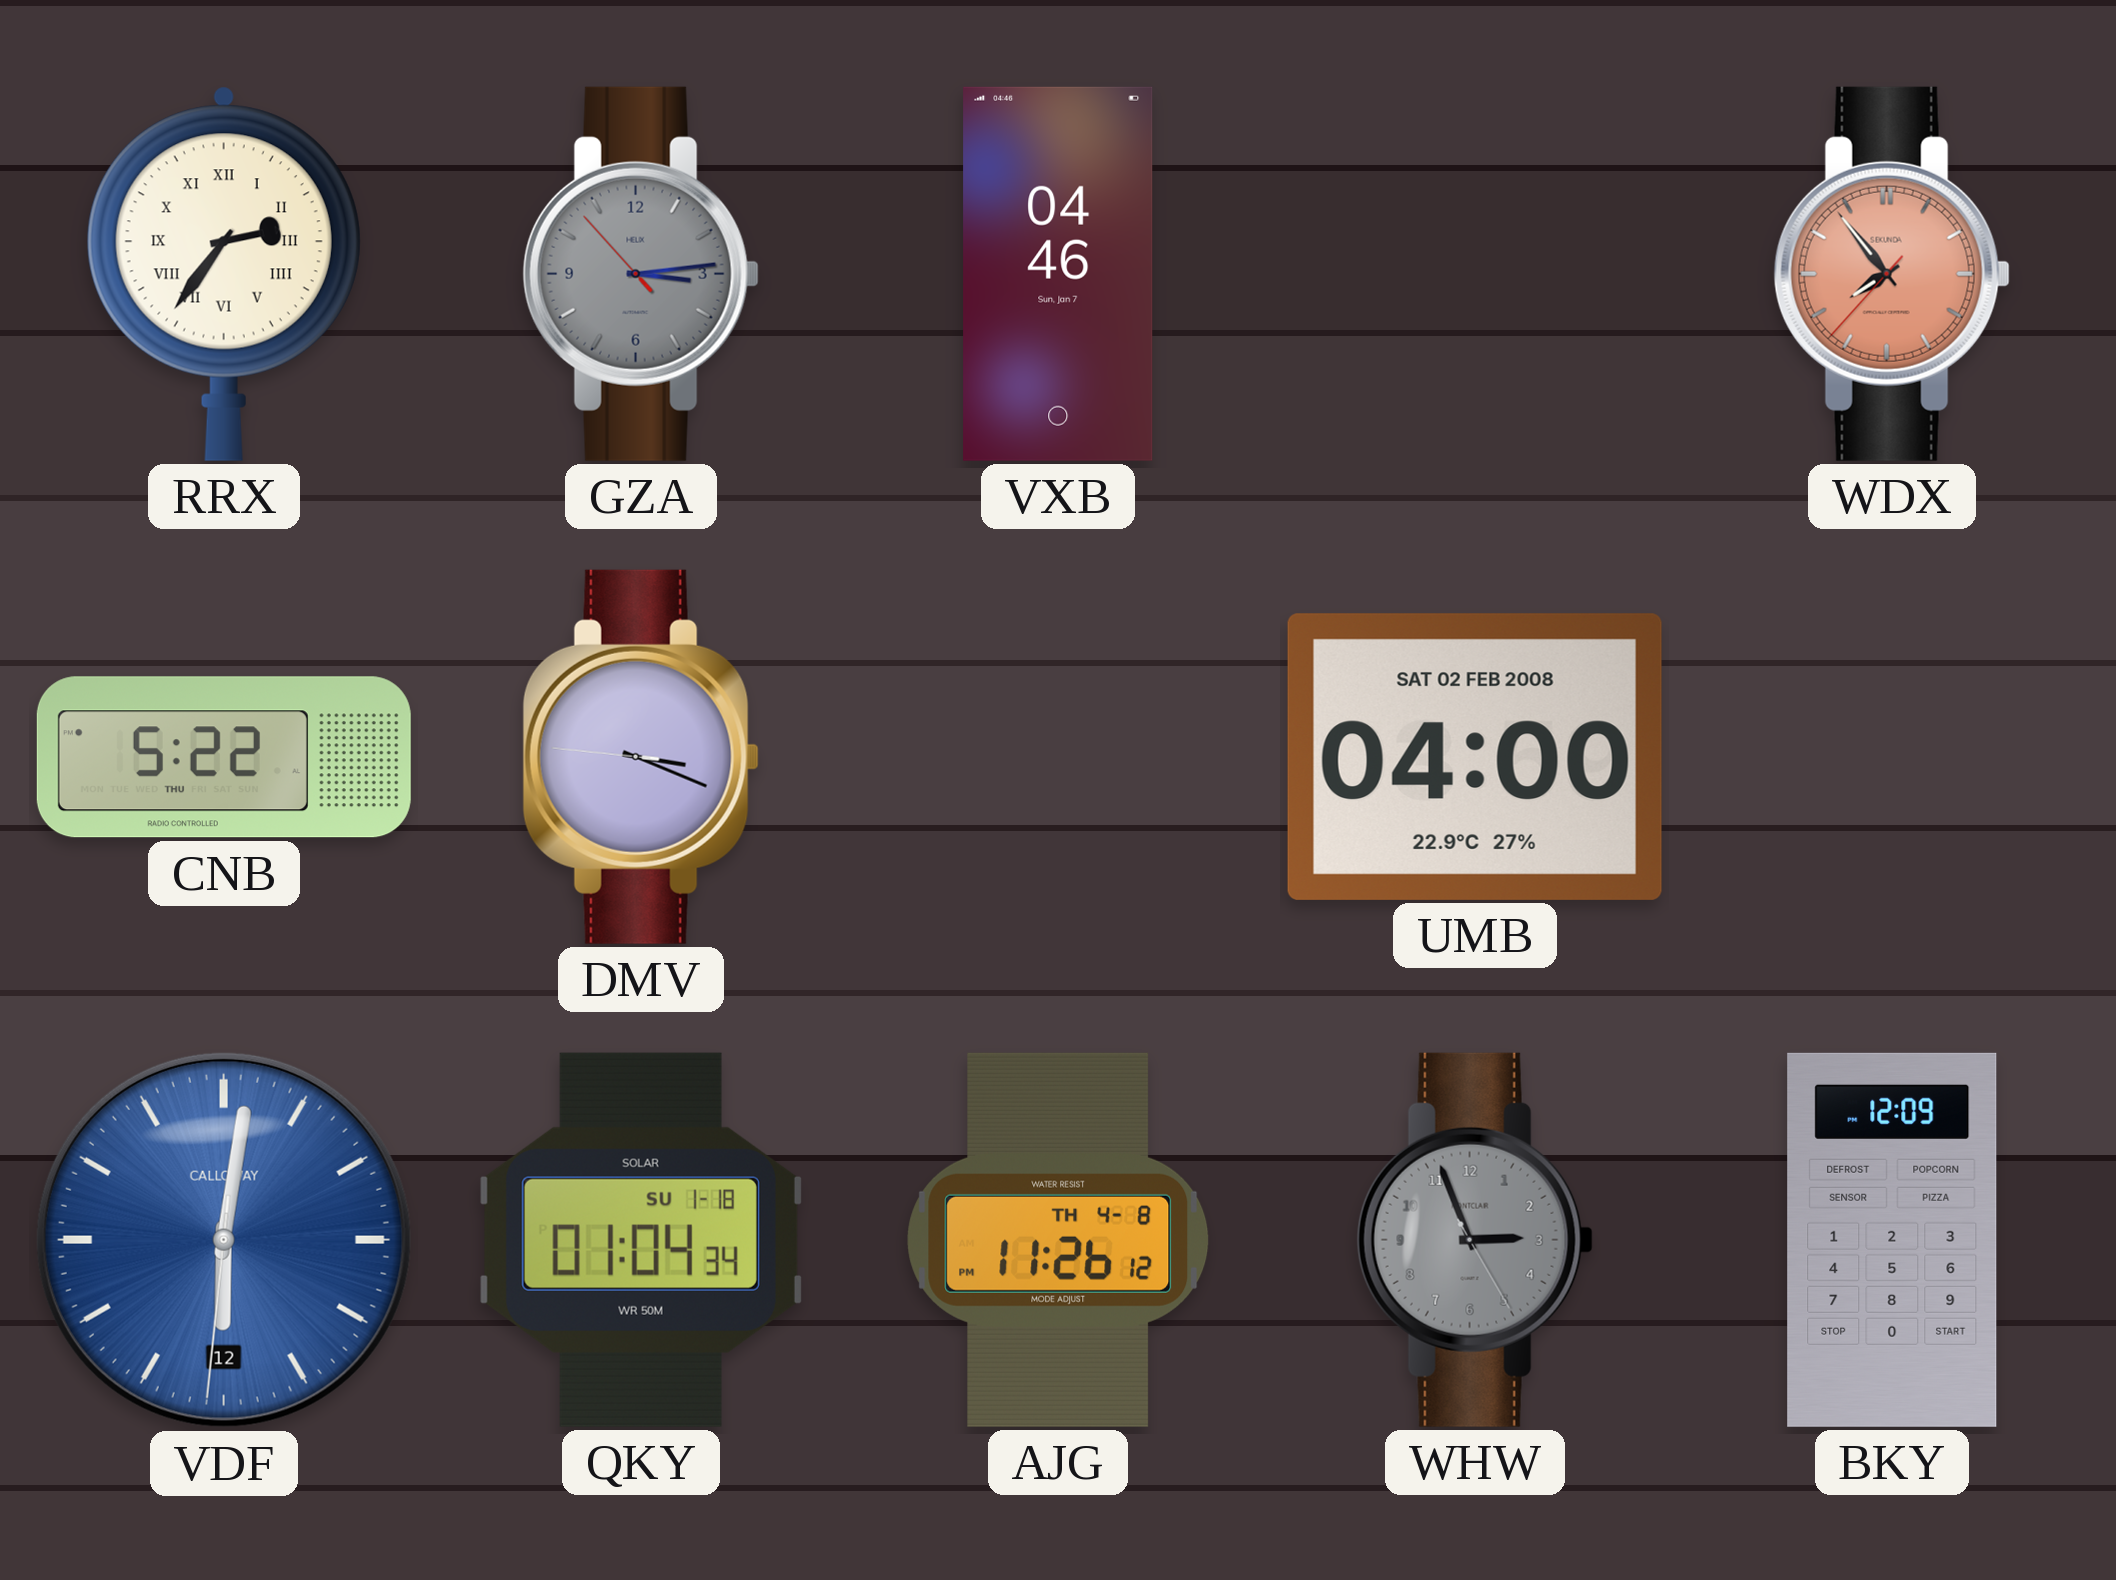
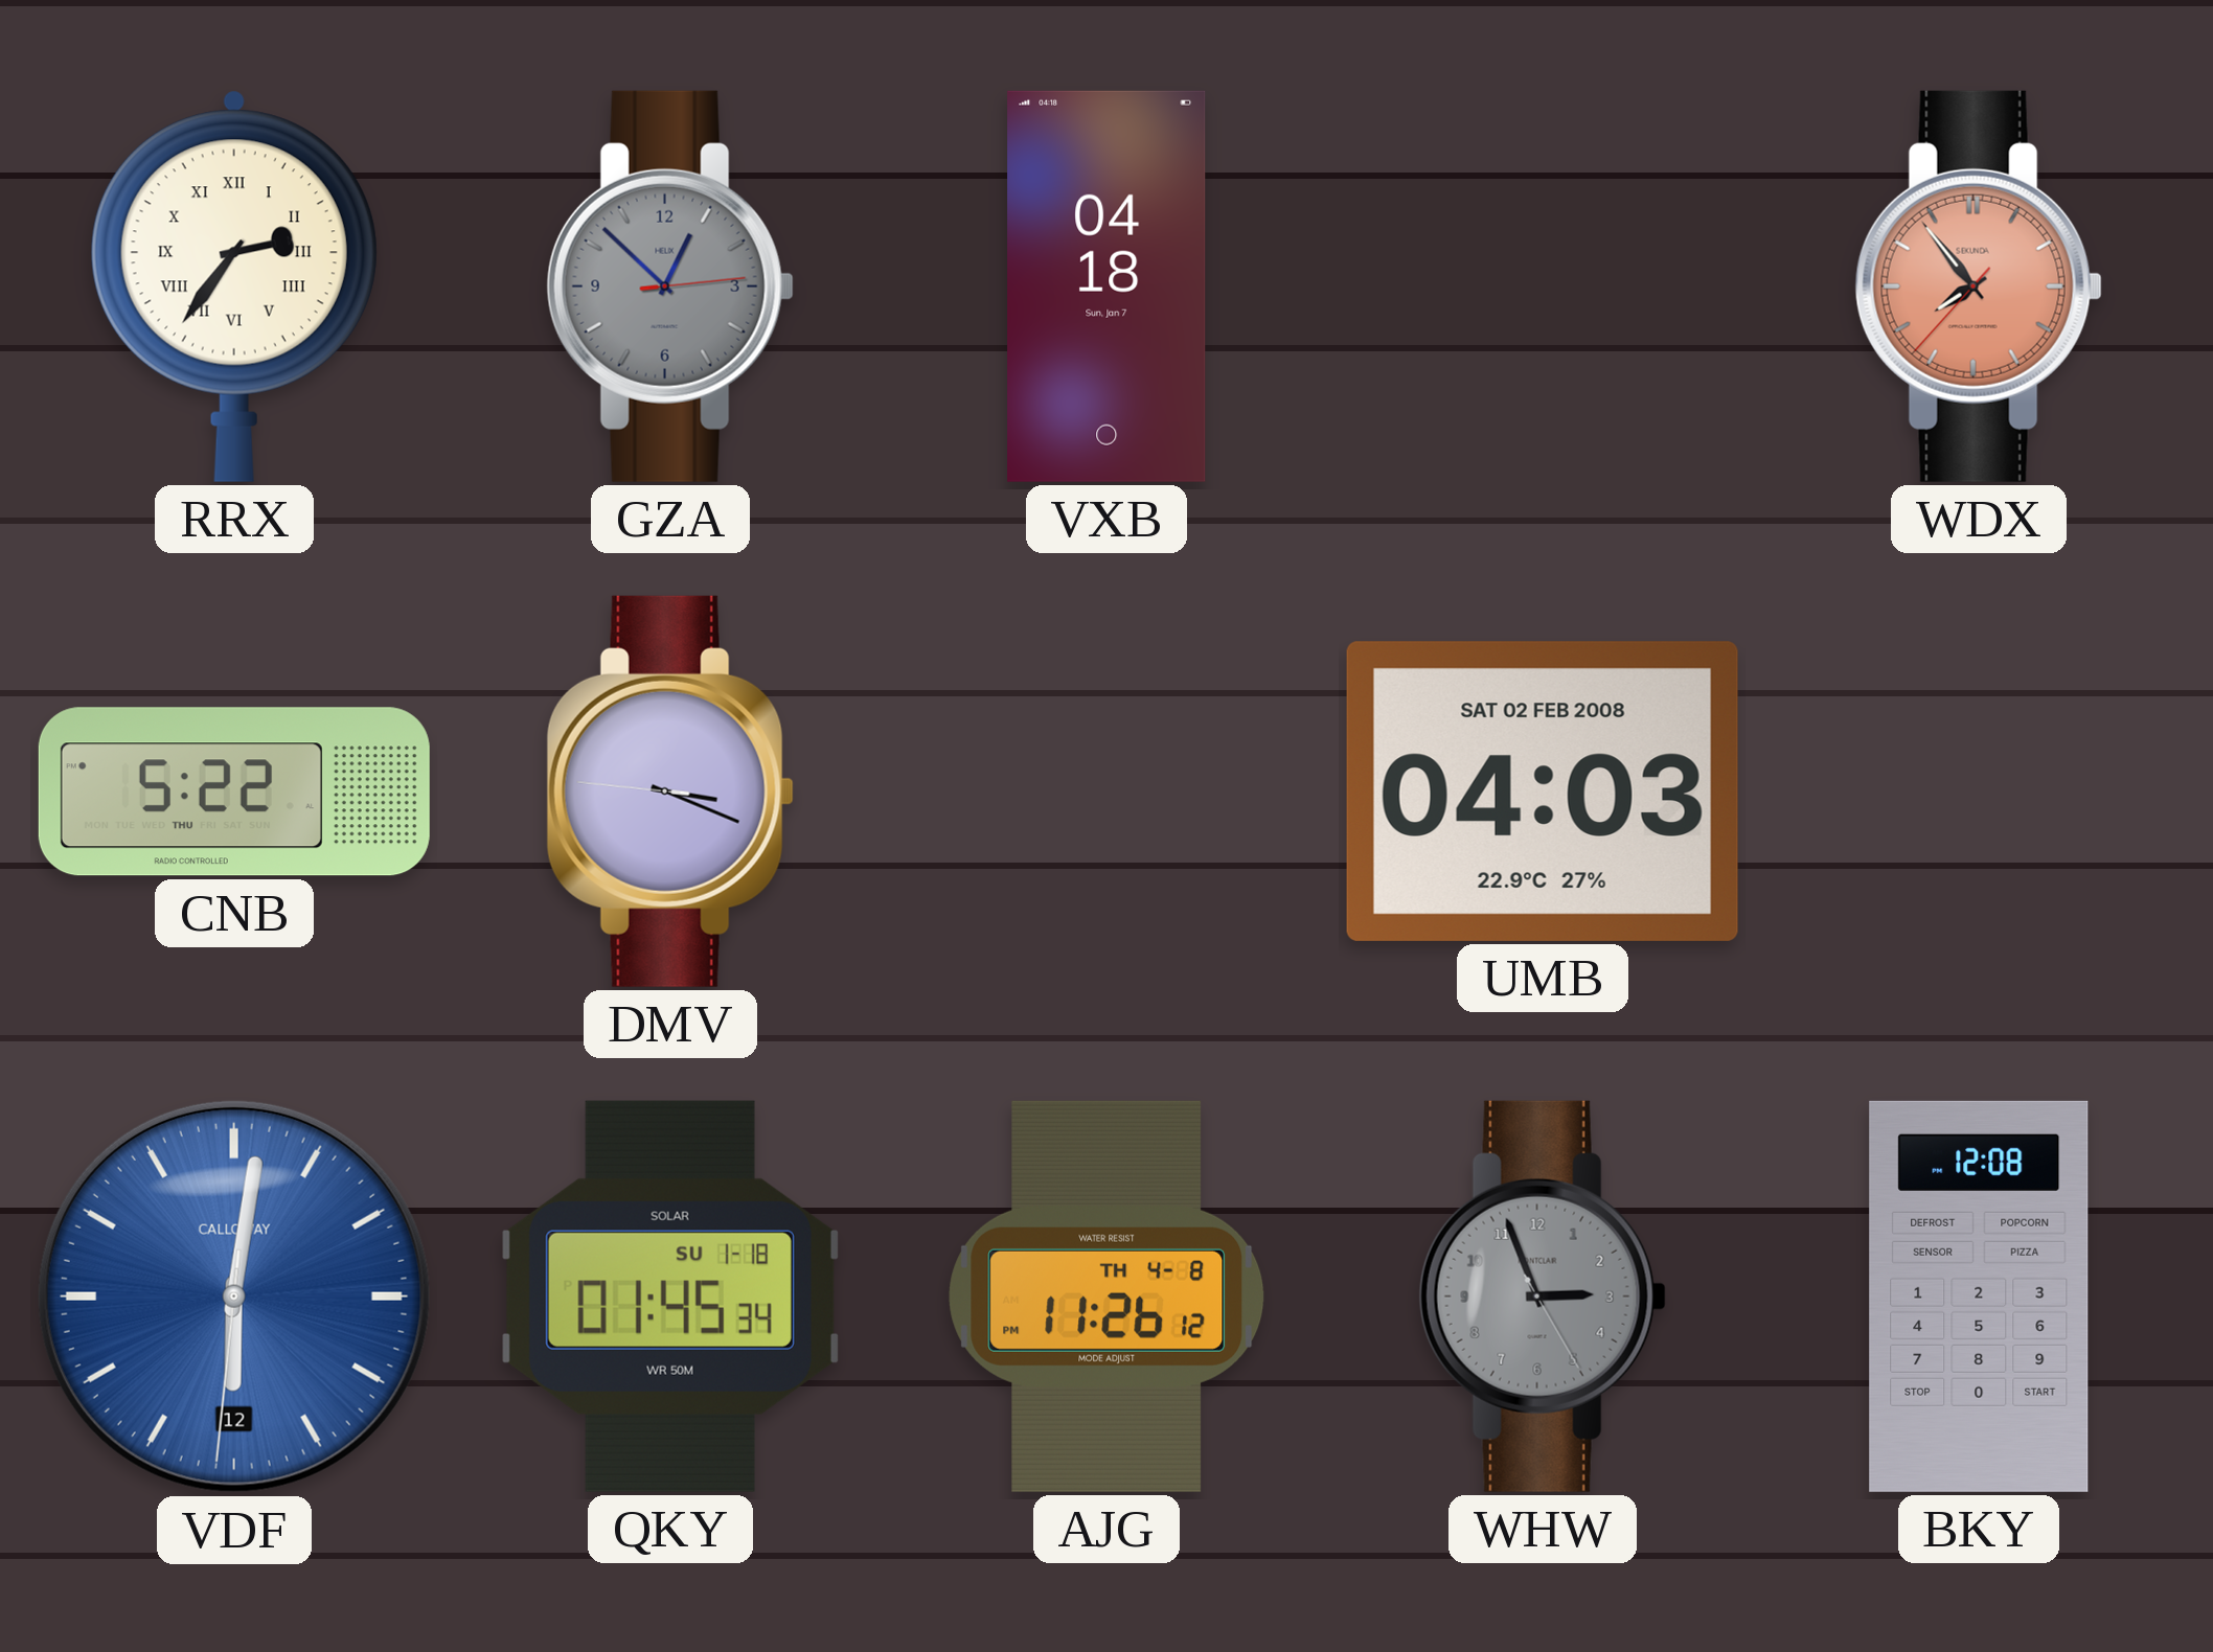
GZA: 3:13 -> 12:52
VXB: 04:46 -> 04:18
UMB: 04:00 -> 04:03
QKY: 01:04 -> 01:45
BKY: 12:09 -> 12:08
